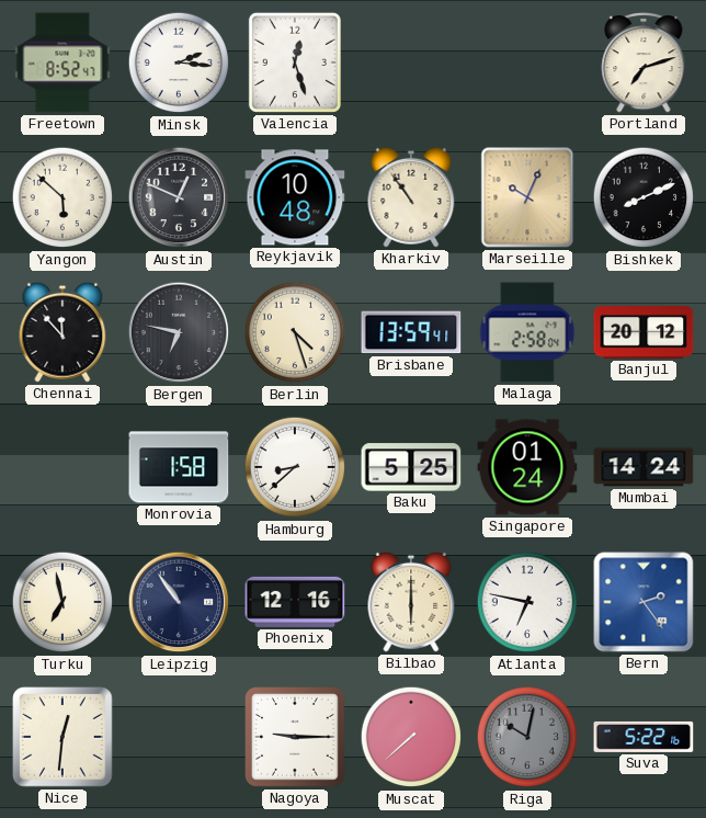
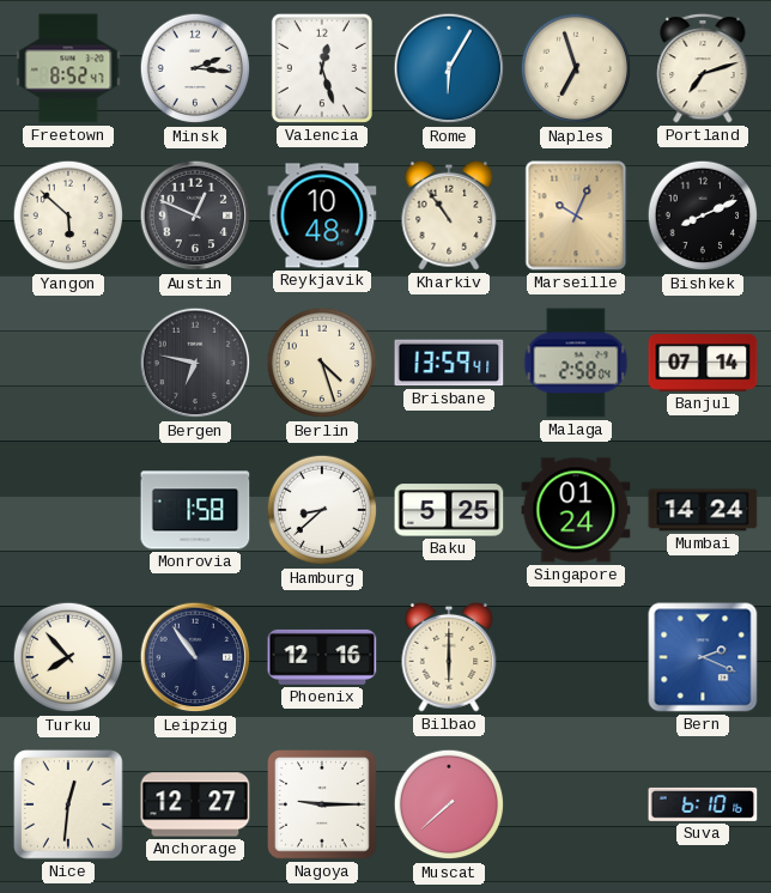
Rome: none -> 6:05
Naples: none -> 6:57
Chennai: 11:53 -> none
Banjul: 20:12 -> 07:14
Turku: 6:58 -> 7:53
Atlanta: 6:47 -> none
Bern: 2:24 -> 2:19
Anchorage: none -> 12:27
Riga: 10:02 -> none
Suva: 5:22 -> 6:10
